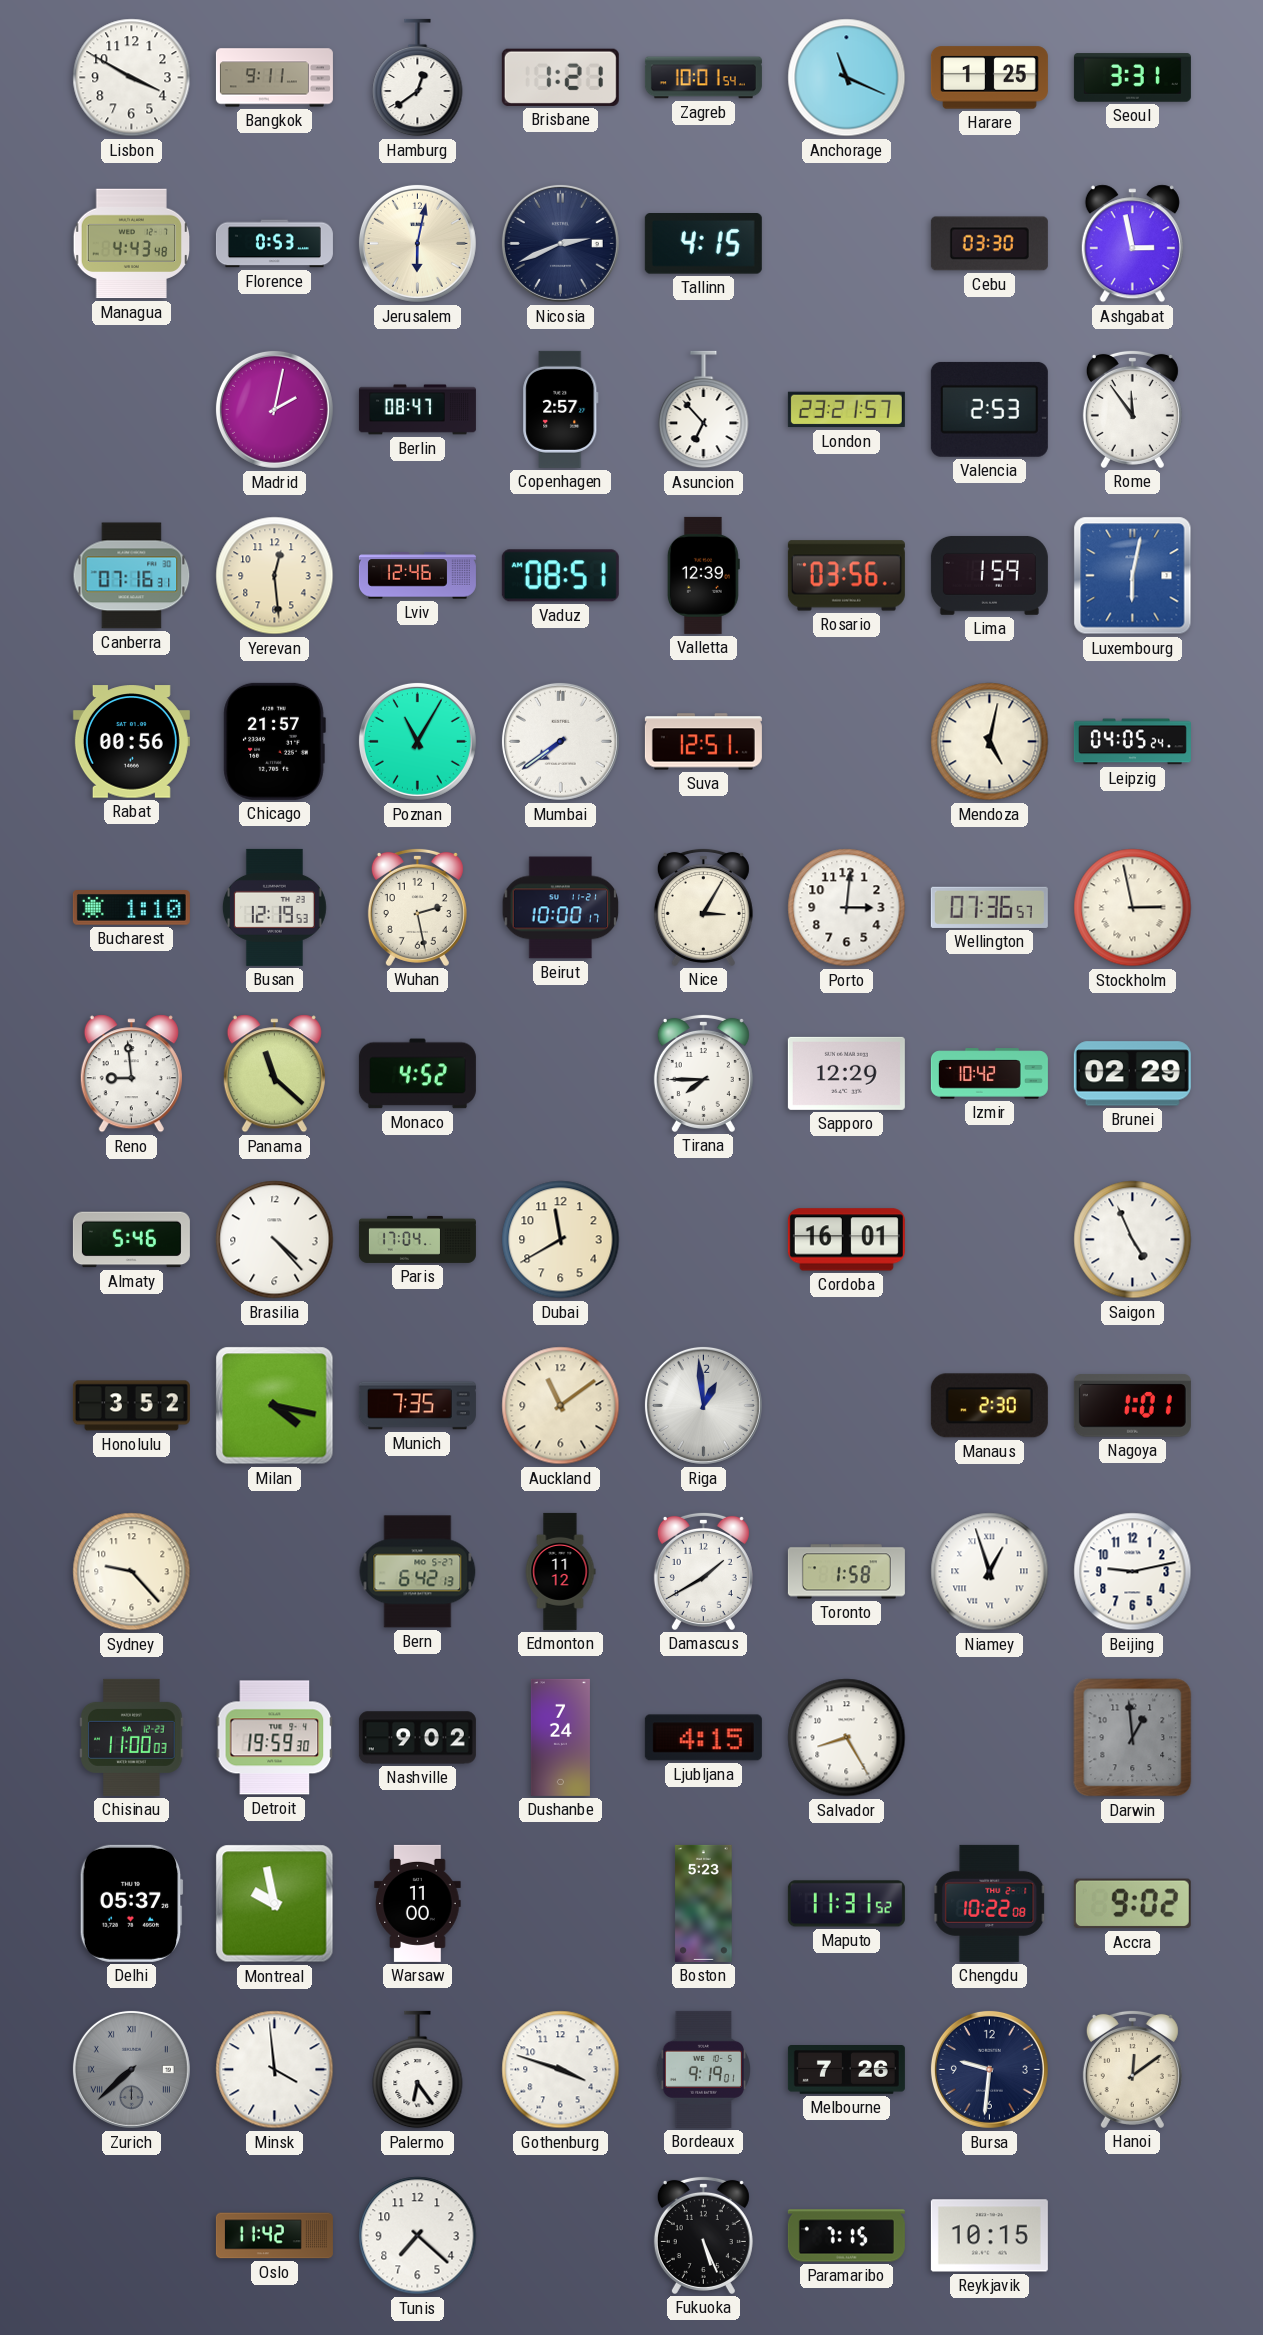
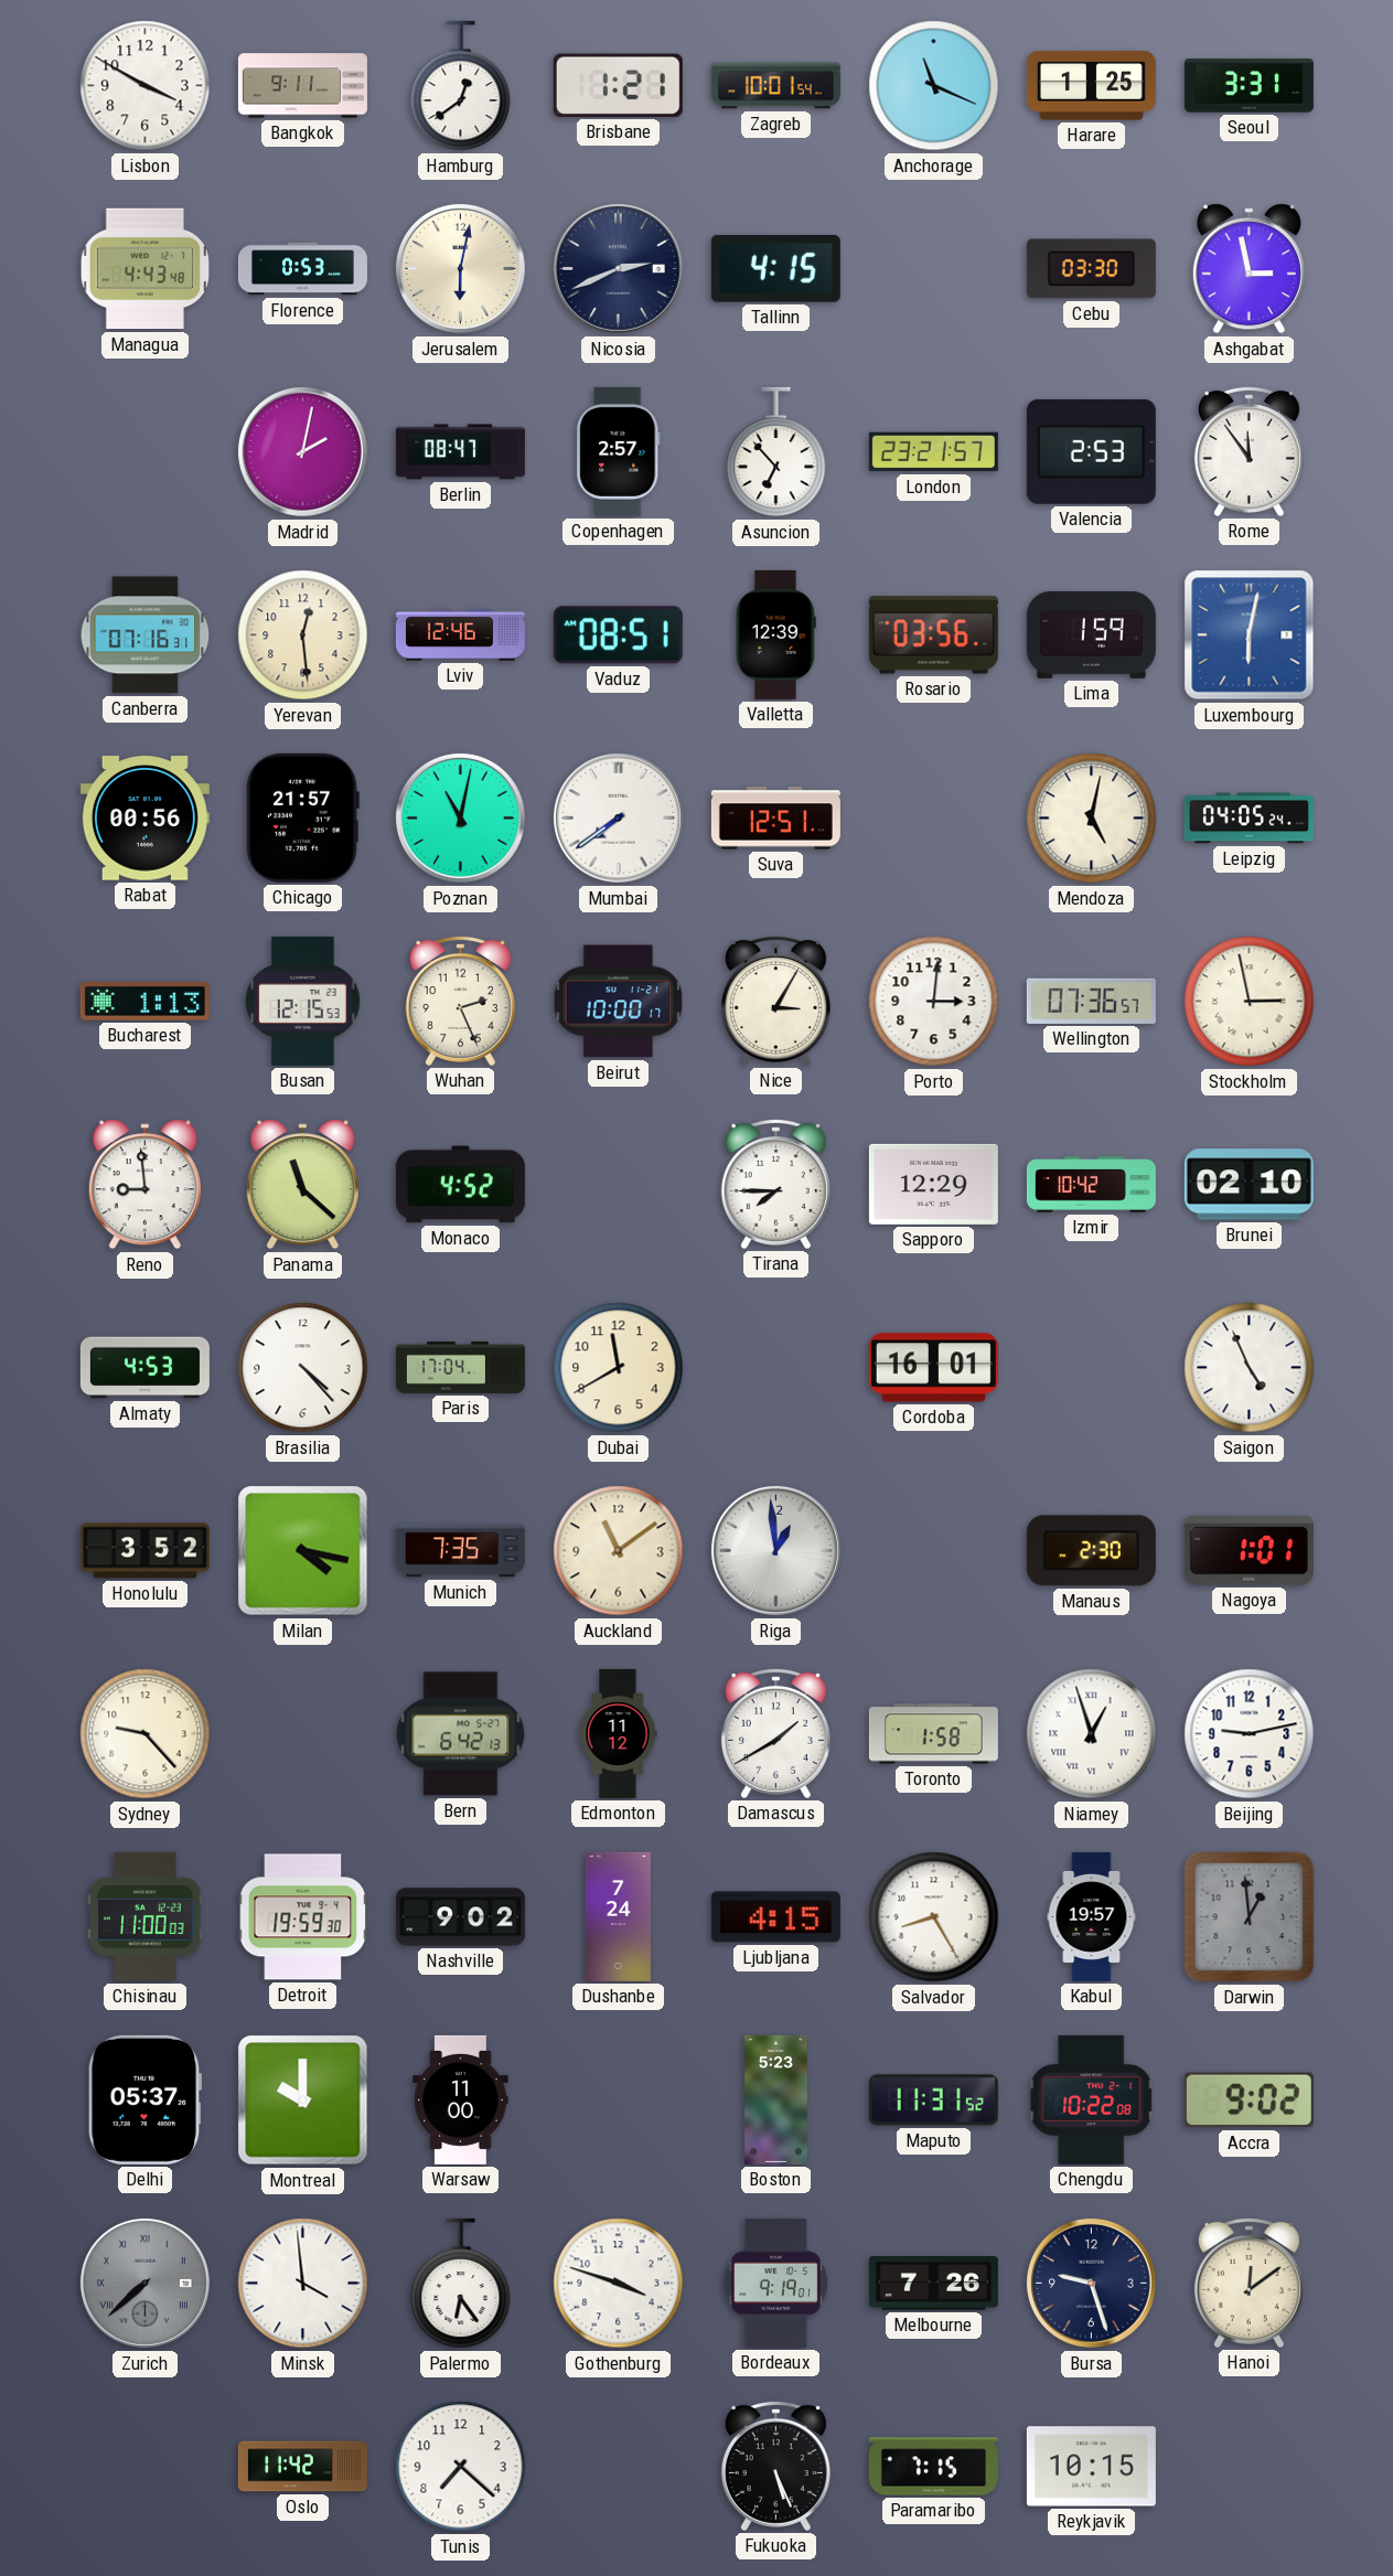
Poznan: 11:05 -> 11:02
Bucharest: 1:10 -> 1:13
Busan: 12:19 -> 12:15
Wuhan: 2:28 -> 2:26
Brunei: 02:29 -> 02:10
Almaty: 5:46 -> 4:53
Kabul: none -> 19:57
Montreal: 9:58 -> 10:00
Bursa: 9:31 -> 9:27
